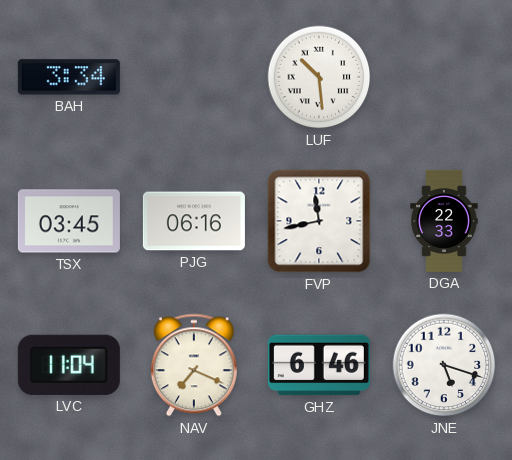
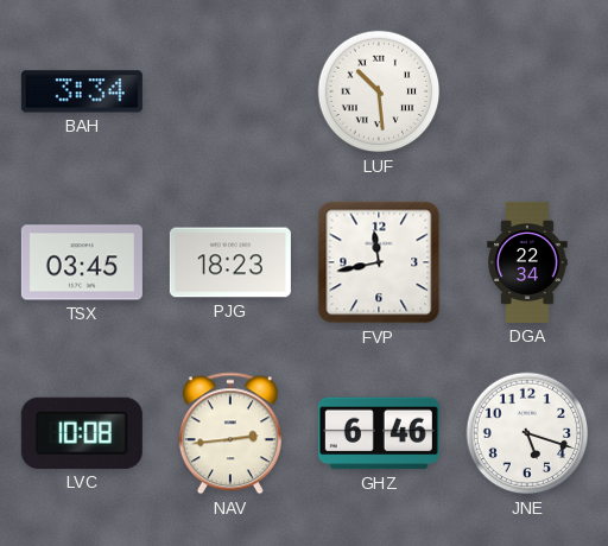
PJG: 06:16 -> 18:23
DGA: 22:33 -> 22:34
LVC: 11:04 -> 10:08
NAV: 7:19 -> 2:44
